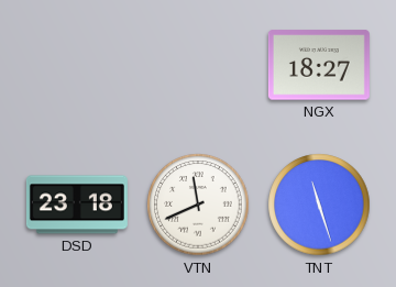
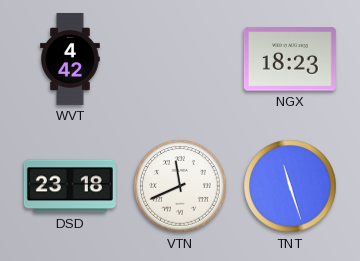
WVT: none -> 4:42
NGX: 18:27 -> 18:23
